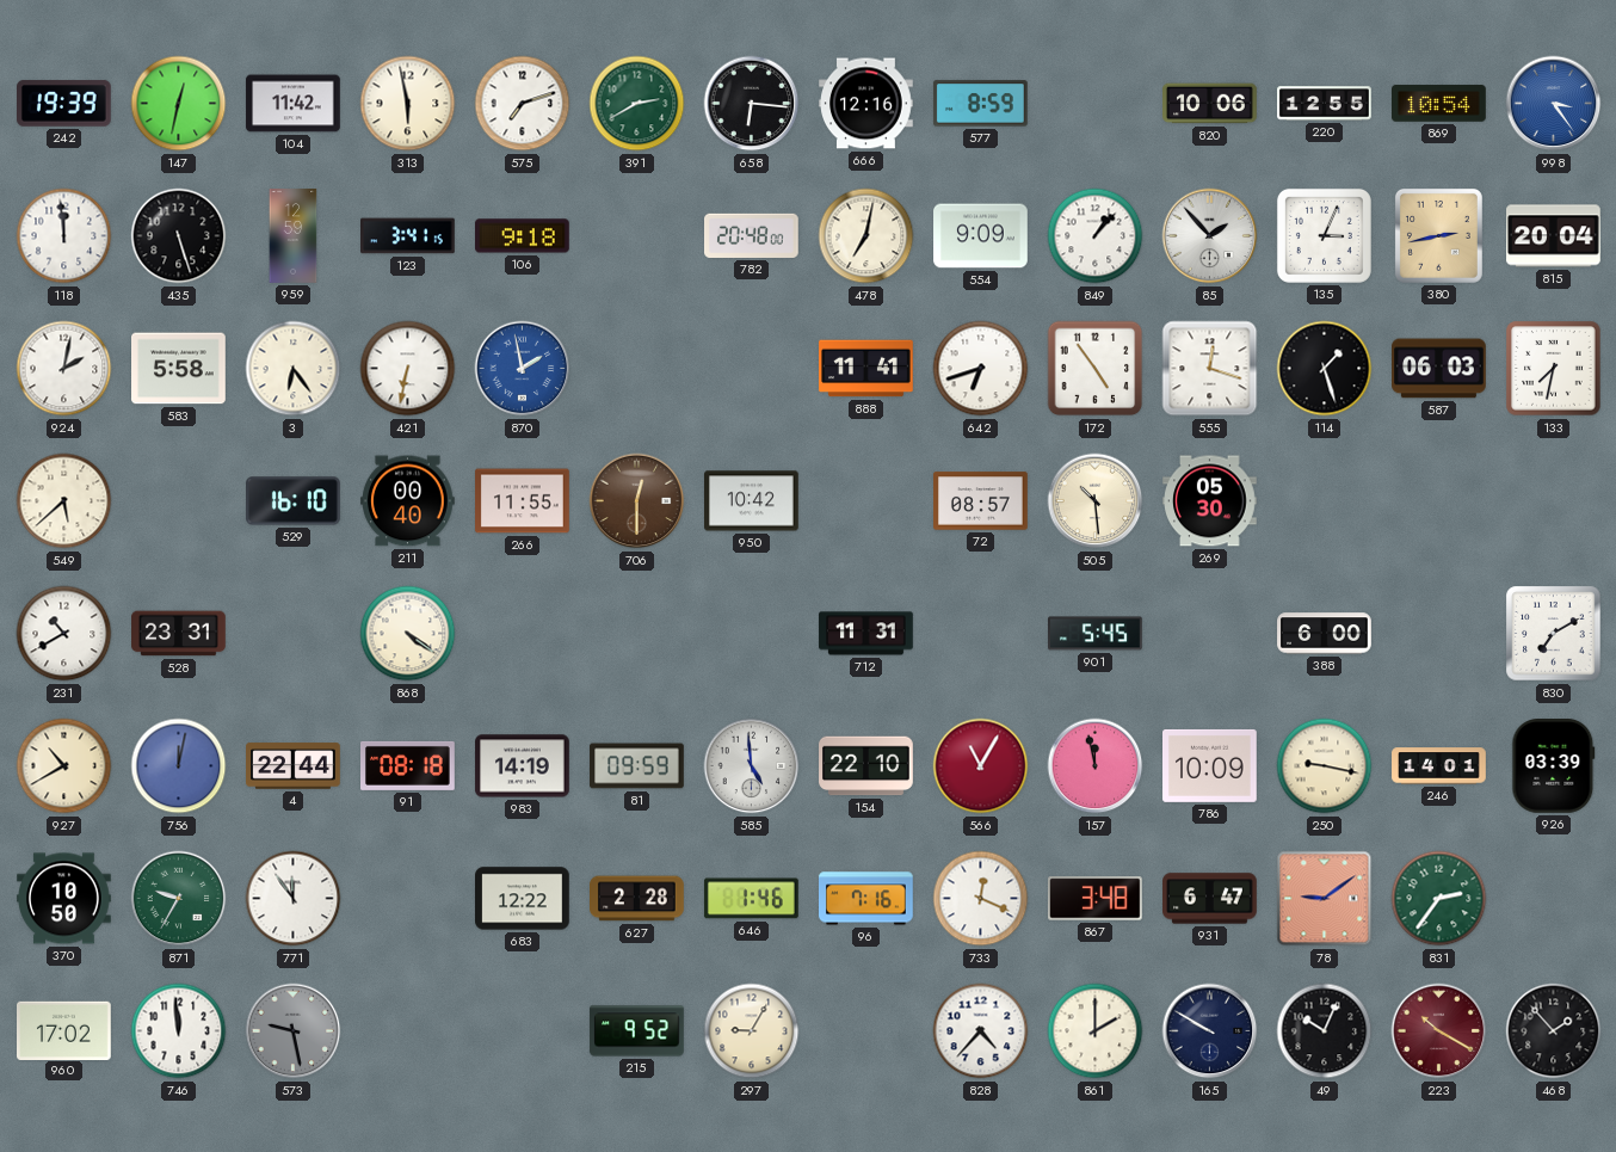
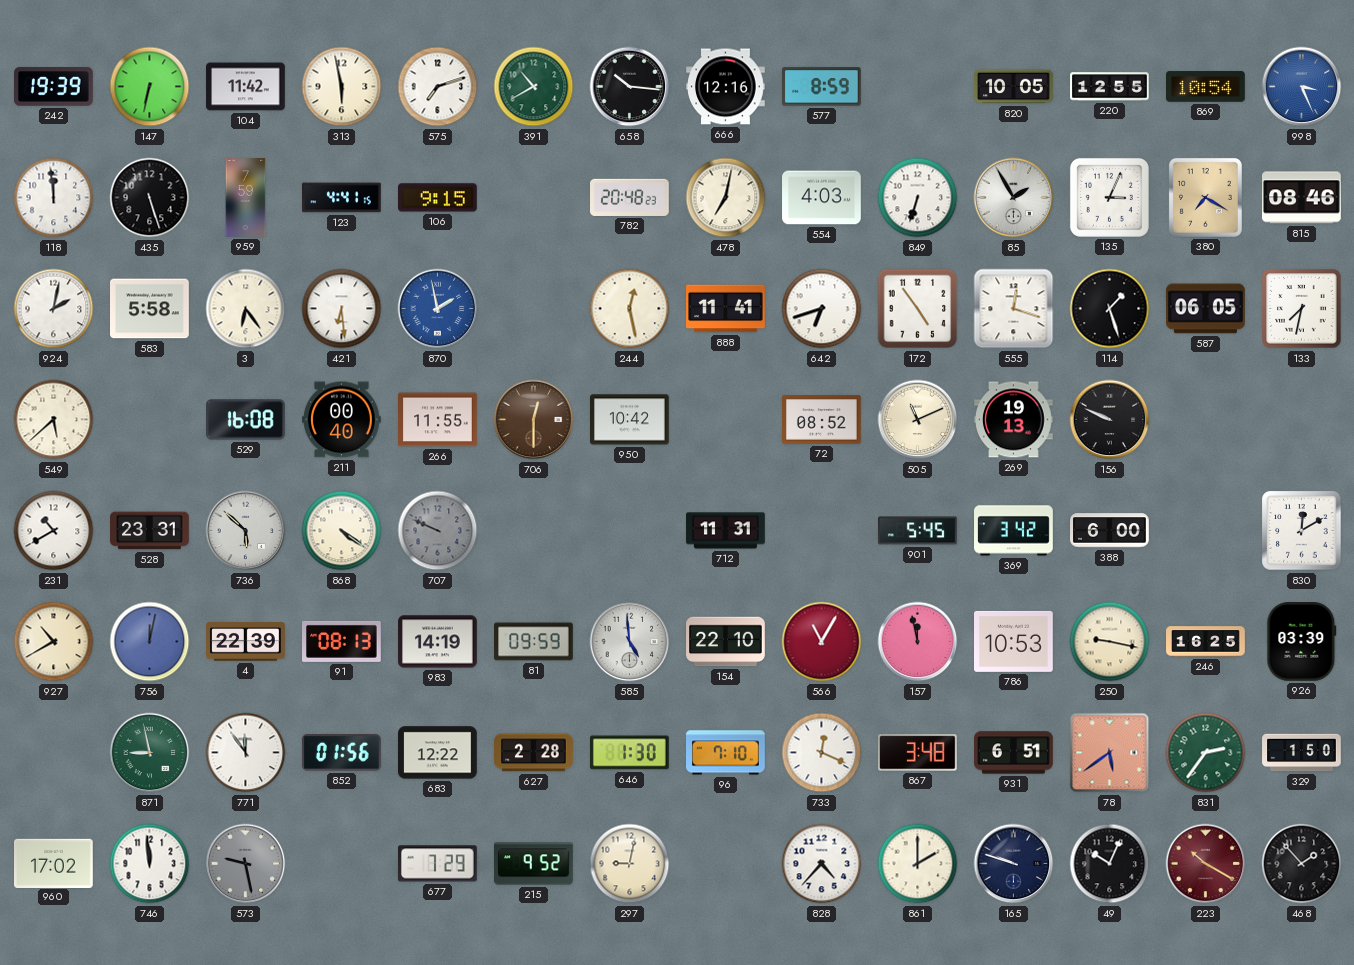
147: 12:32 -> 6:32
391: 2:40 -> 10:40
658: 6:16 -> 10:16
820: 10:06 -> 10:05
998: 3:24 -> 3:26
959: 12:59 -> 7:59
123: 3:41 -> 4:41
106: 9:18 -> 9:15
782: 20:48:00 -> 20:48:23
554: 9:09 -> 4:03
849: 1:07 -> 6:33
85: 1:53 -> 1:55
380: 2:43 -> 7:20
815: 20:04 -> 08:46
421: 6:32 -> 6:29
244: none -> 12:28
587: 06:03 -> 06:05
529: 16:10 -> 16:08
72: 08:57 -> 08:52
505: 10:29 -> 11:11
269: 05:30 -> 19:13
156: none -> 9:49
736: none -> 5:52
707: none -> 9:49
369: none -> 3:42
830: 7:10 -> 12:10
4: 22:44 -> 22:39
91: 08:18 -> 08:13
786: 10:09 -> 10:53
246: 14:01 -> 16:25
370: 10:50 -> none
871: 9:35 -> 8:58
852: none -> 01:56
646: 1:46 -> 1:30
96: 7:16 -> 7:10
931: 6:47 -> 6:51
78: 9:09 -> 5:39
329: none -> 1:50
677: none -> 7:29
297: 9:05 -> 9:02
165: 9:50 -> 9:48
